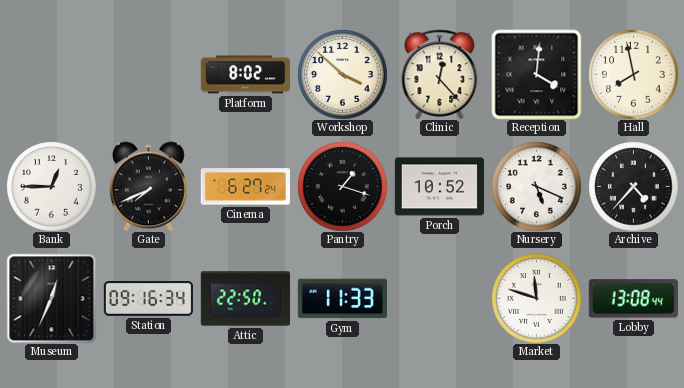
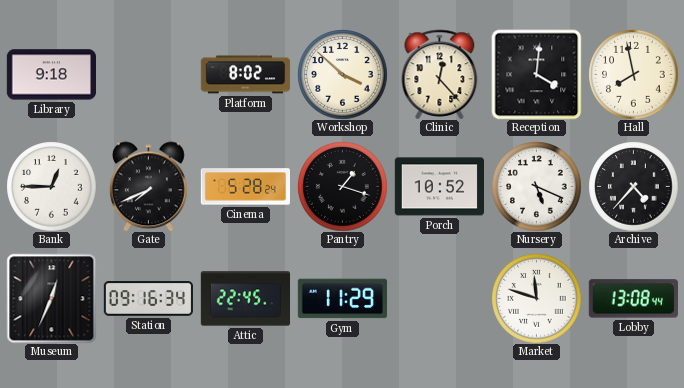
Library: none -> 9:18
Cinema: 6:27 -> 5:28
Attic: 22:50 -> 22:45
Gym: 11:33 -> 11:29
